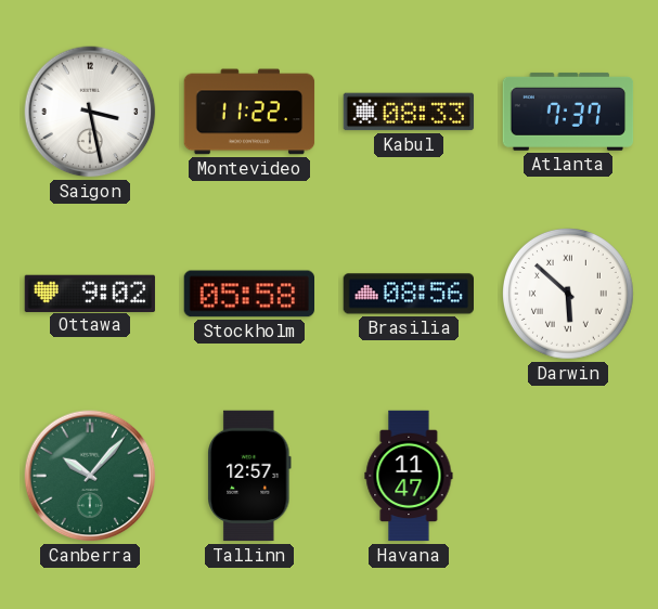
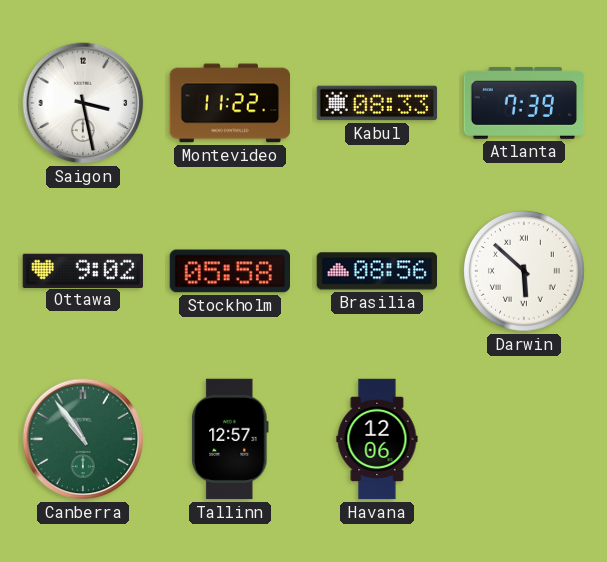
Atlanta: 7:37 -> 7:39
Canberra: 10:07 -> 10:54
Havana: 11:47 -> 12:06
